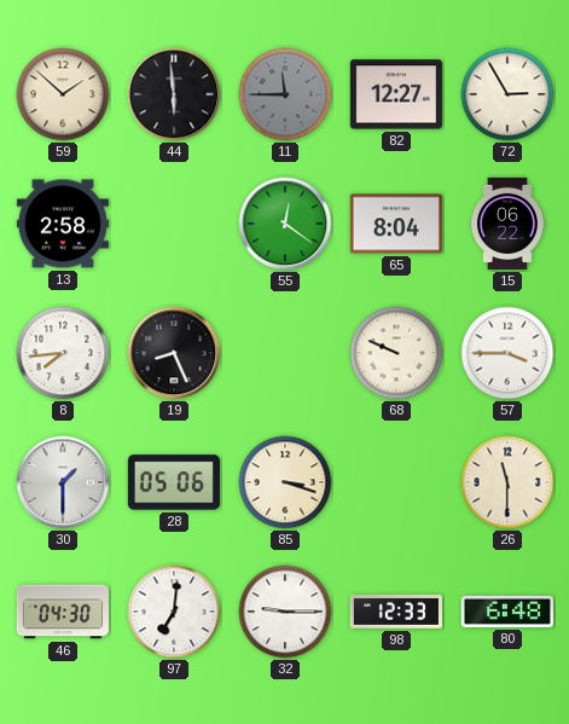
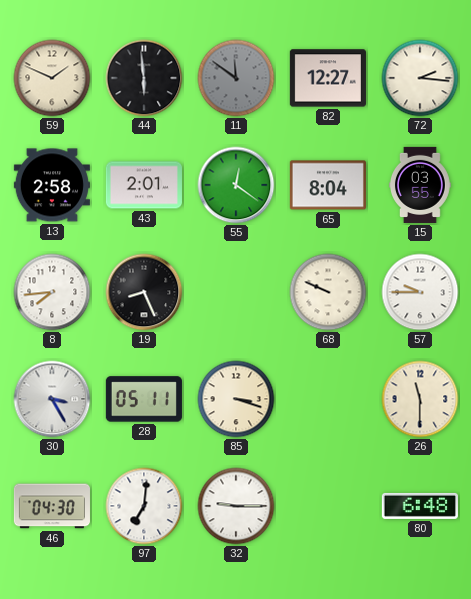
59: 1:52 -> 1:49
11: 11:45 -> 11:51
72: 2:55 -> 2:16
43: none -> 2:01
15: 06:22 -> 03:55
57: 3:45 -> 9:45
30: 1:30 -> 3:25
28: 05:06 -> 05:11
98: 12:33 -> none
